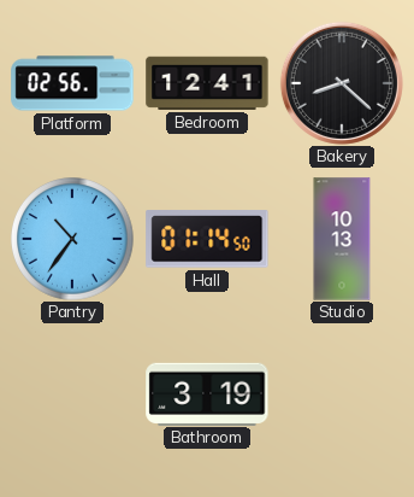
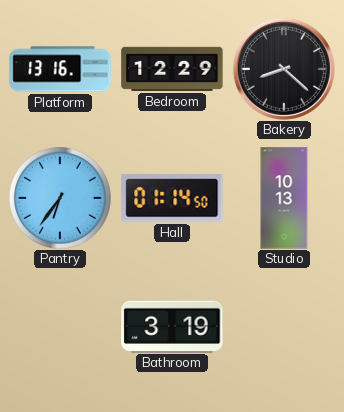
Platform: 02:56 -> 13:16
Bedroom: 12:41 -> 12:29
Pantry: 10:36 -> 6:36
